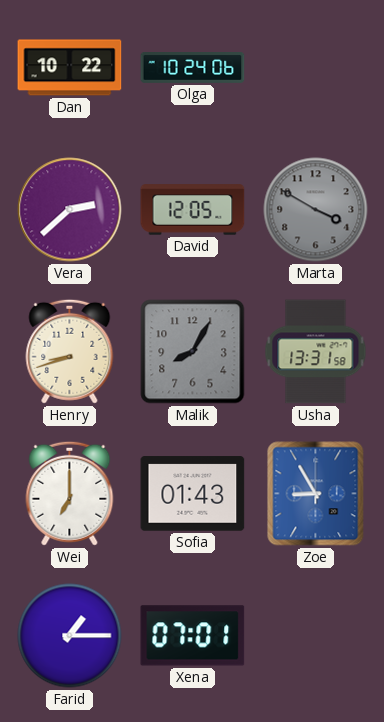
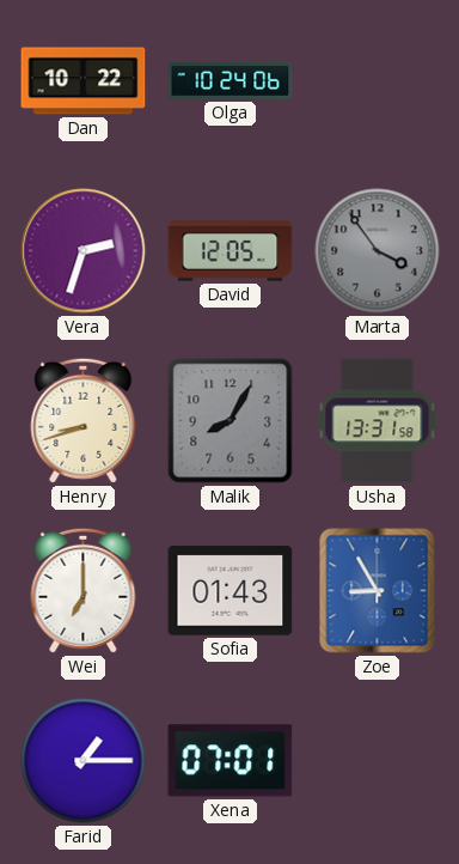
Vera: 2:38 -> 2:33
Marta: 3:50 -> 3:54
